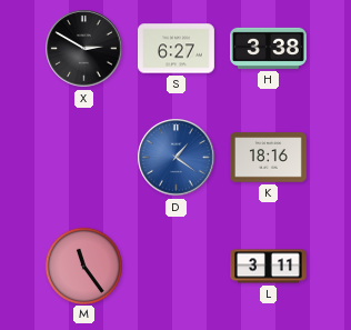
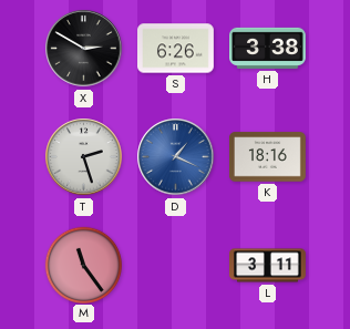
S: 6:27 -> 6:26
T: none -> 2:27
D: 1:21 -> 1:19
